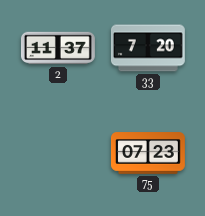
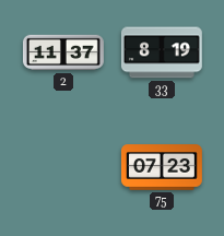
33: 7:20 -> 8:19
